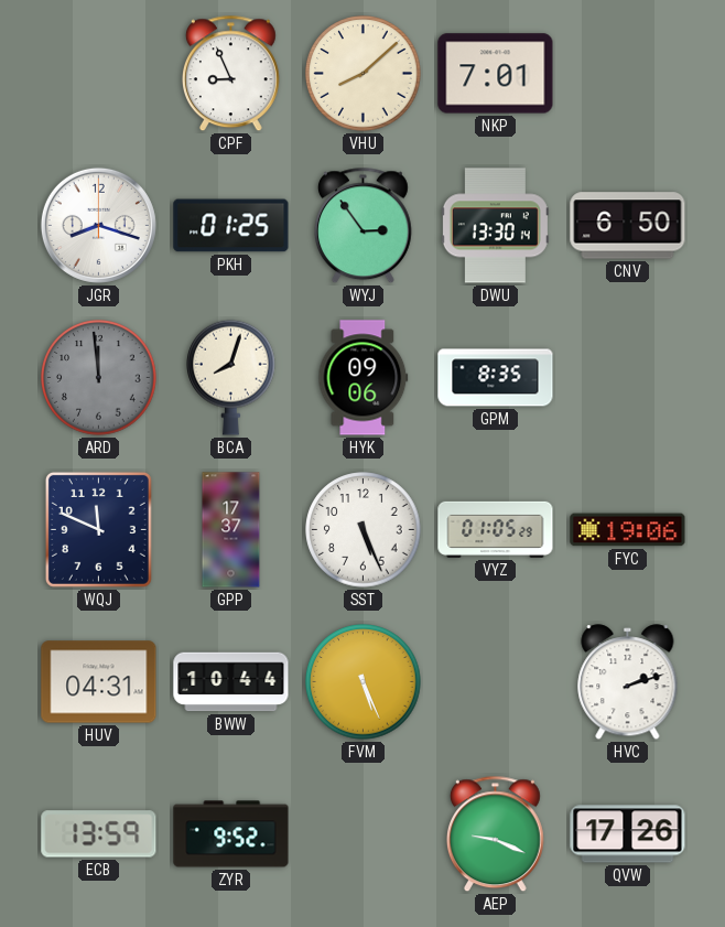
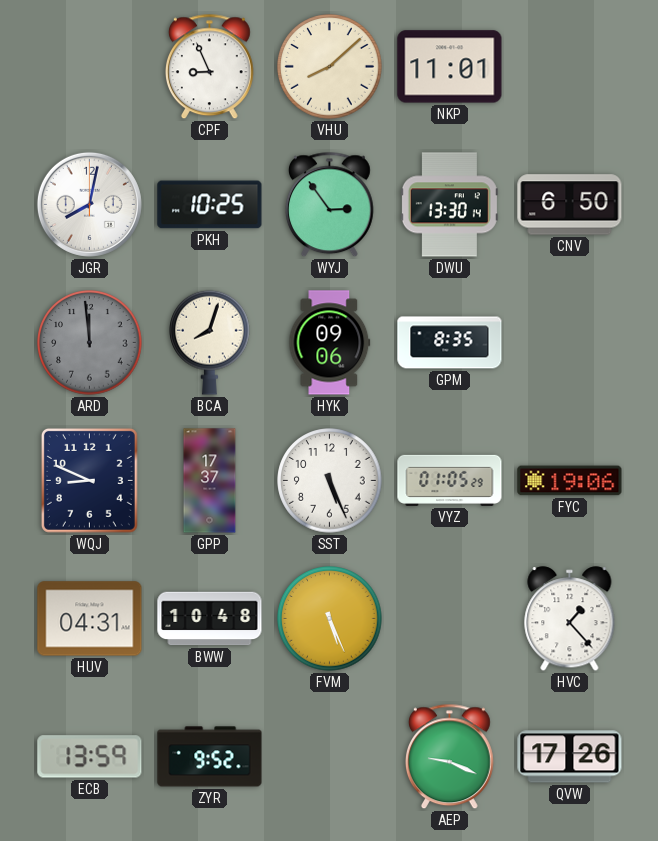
NKP: 7:01 -> 11:01
JGR: 8:18 -> 8:02
PKH: 01:25 -> 10:25
WQJ: 11:49 -> 8:49
BWW: 10:44 -> 10:48
HVC: 2:12 -> 1:23
